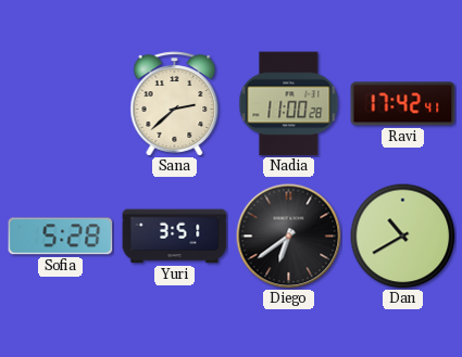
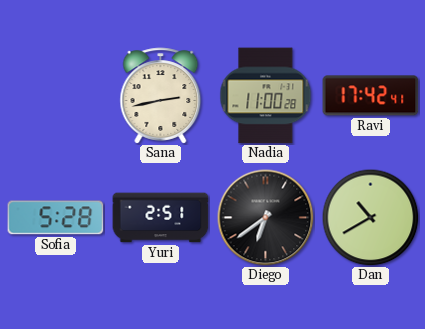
Sana: 2:38 -> 2:43
Yuri: 3:51 -> 2:51
